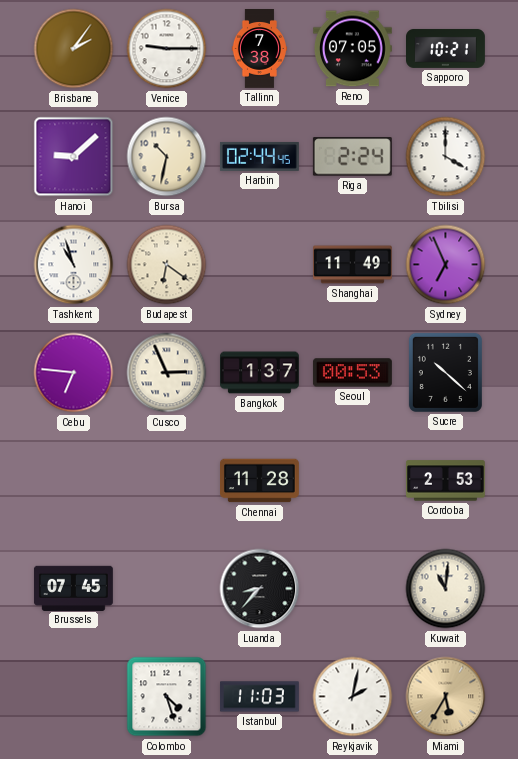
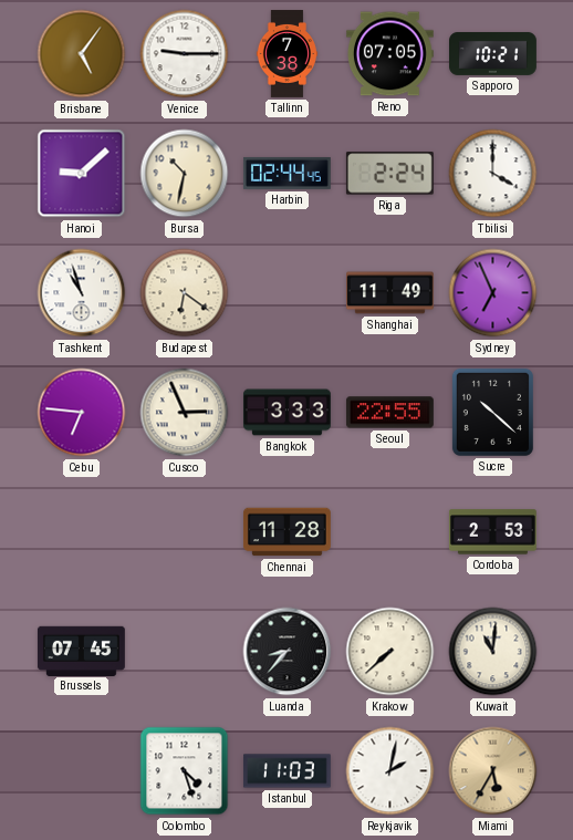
Brisbane: 2:06 -> 5:06
Bangkok: 1:37 -> 3:33
Seoul: 00:53 -> 22:55
Krakow: none -> 7:38
